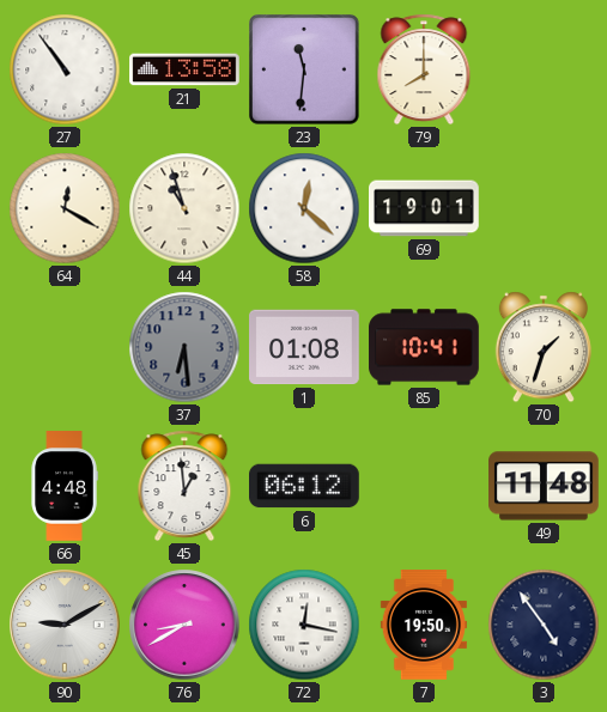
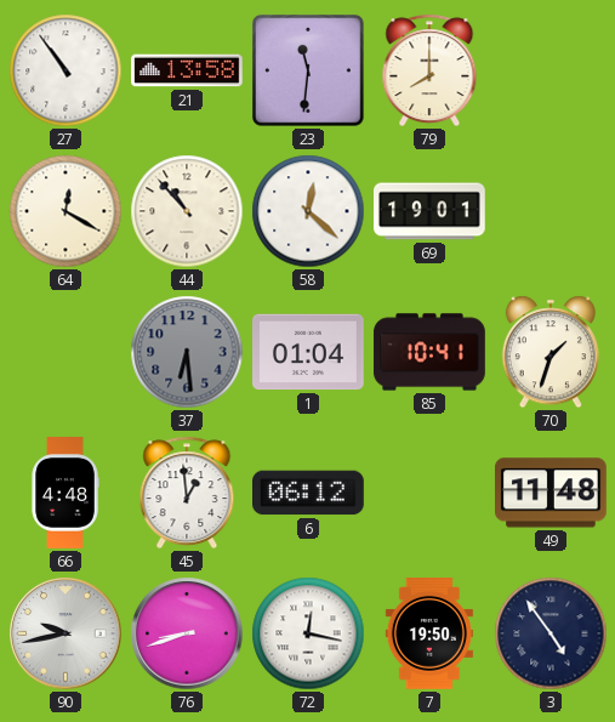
44: 10:57 -> 10:53
1: 01:08 -> 01:04
90: 9:10 -> 9:43
76: 8:40 -> 8:42
